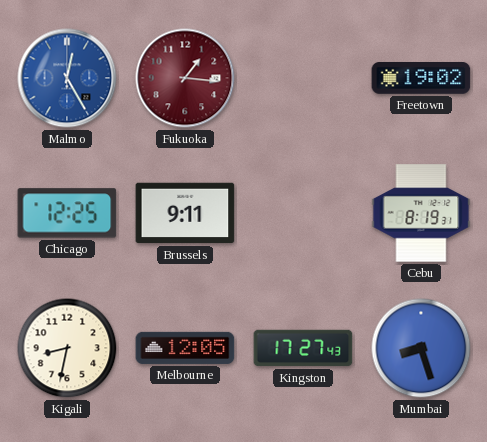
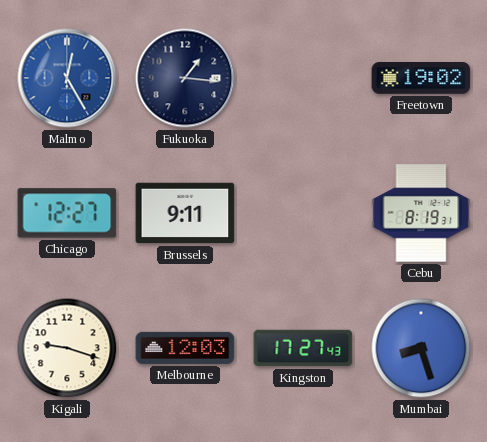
Fukuoka dial: burgundy -> navy
Chicago: 12:25 -> 12:27
Kigali: 8:32 -> 9:18
Melbourne: 12:05 -> 12:03
